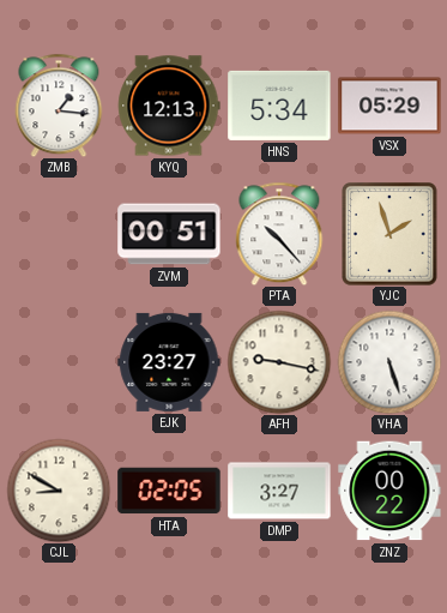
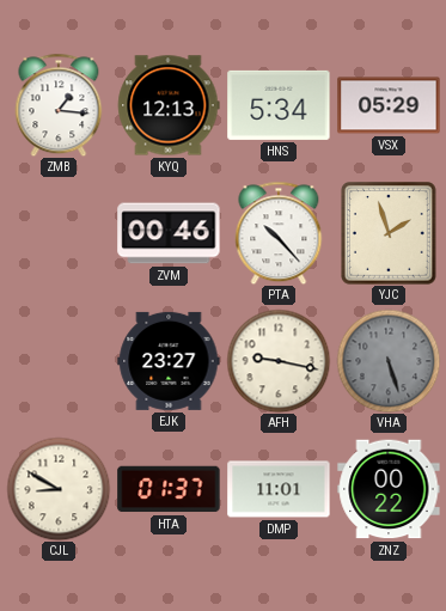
ZVM: 00:51 -> 00:46
VHA dial: white -> grey
HTA: 02:05 -> 01:37
DMP: 3:27 -> 11:01
